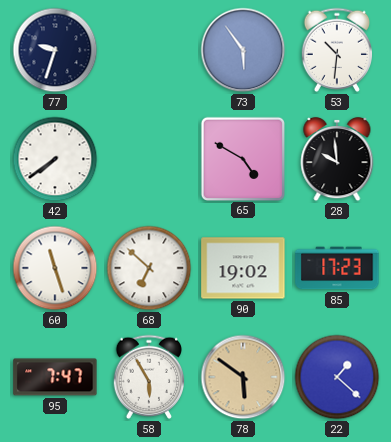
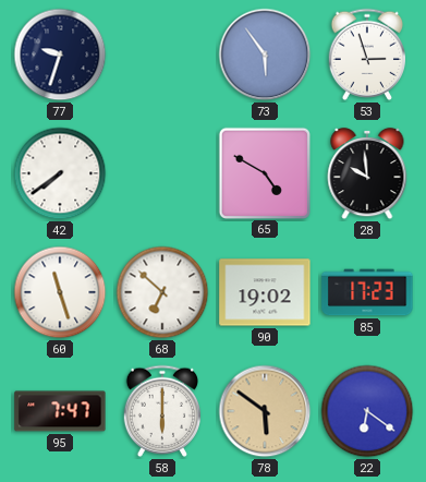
53: 10:31 -> 2:57
58: 5:55 -> 6:00
22: 1:22 -> 6:21
